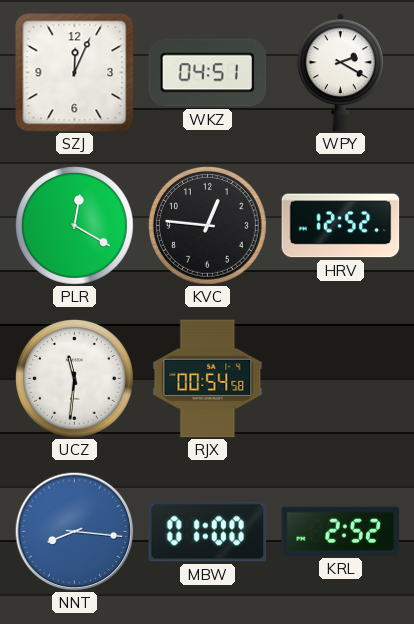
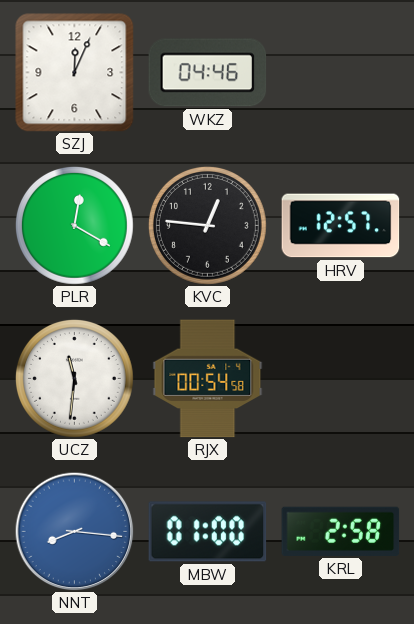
WKZ: 04:51 -> 04:46
WPY: 2:20 -> none
HRV: 12:52 -> 12:57
KRL: 2:52 -> 2:58
